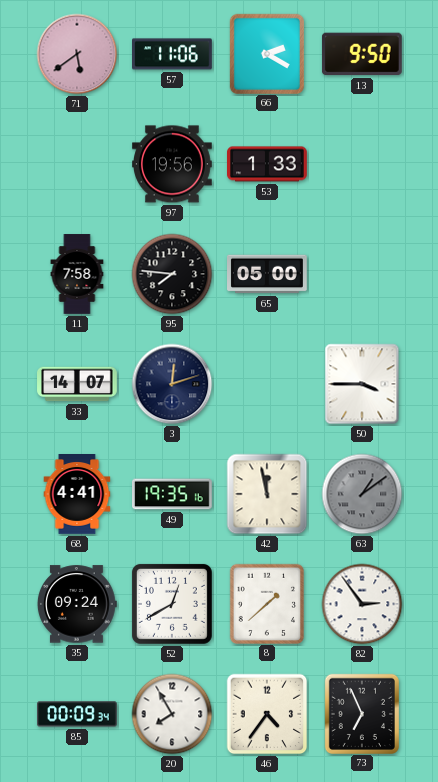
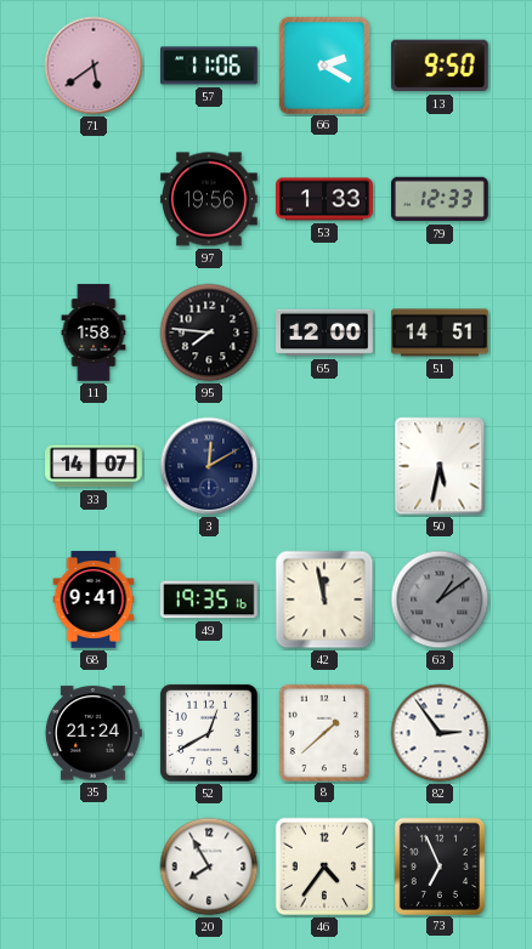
79: none -> 12:33
11: 7:58 -> 1:58
65: 05:00 -> 12:00
51: none -> 14:51
3: 12:12 -> 12:10
50: 3:45 -> 5:32
68: 4:41 -> 9:41
35: 09:24 -> 21:24
85: 00:09 -> none
